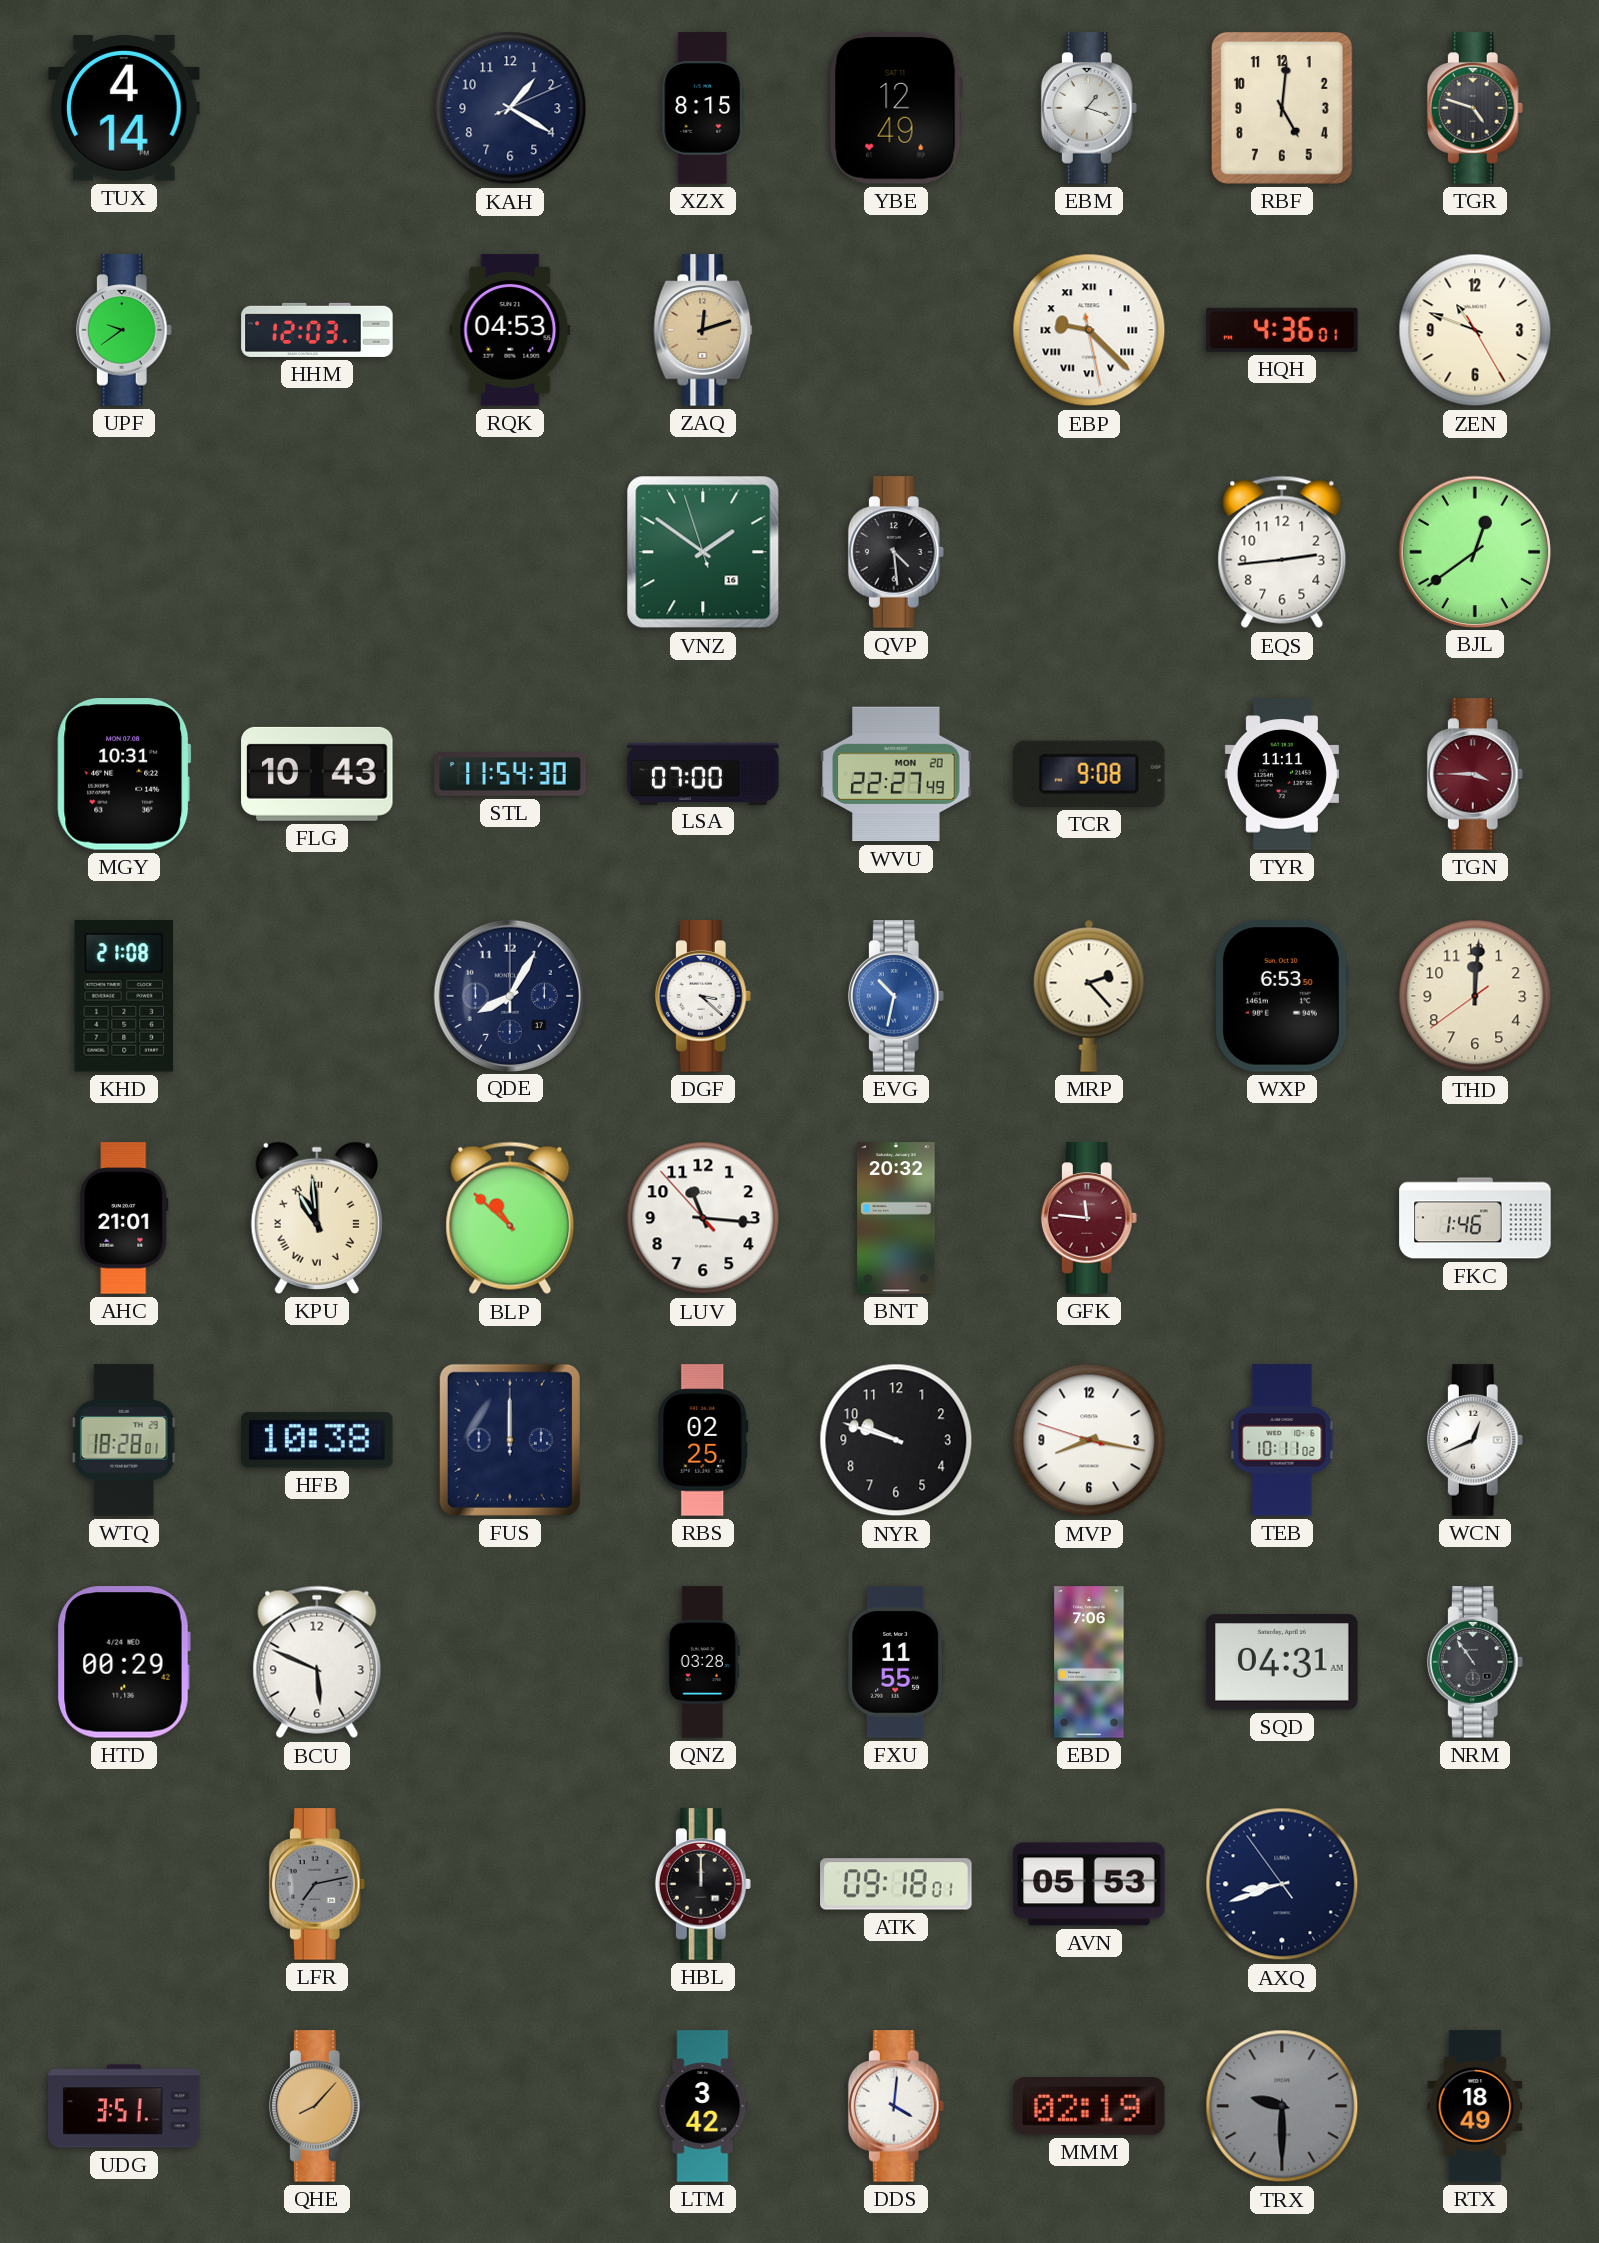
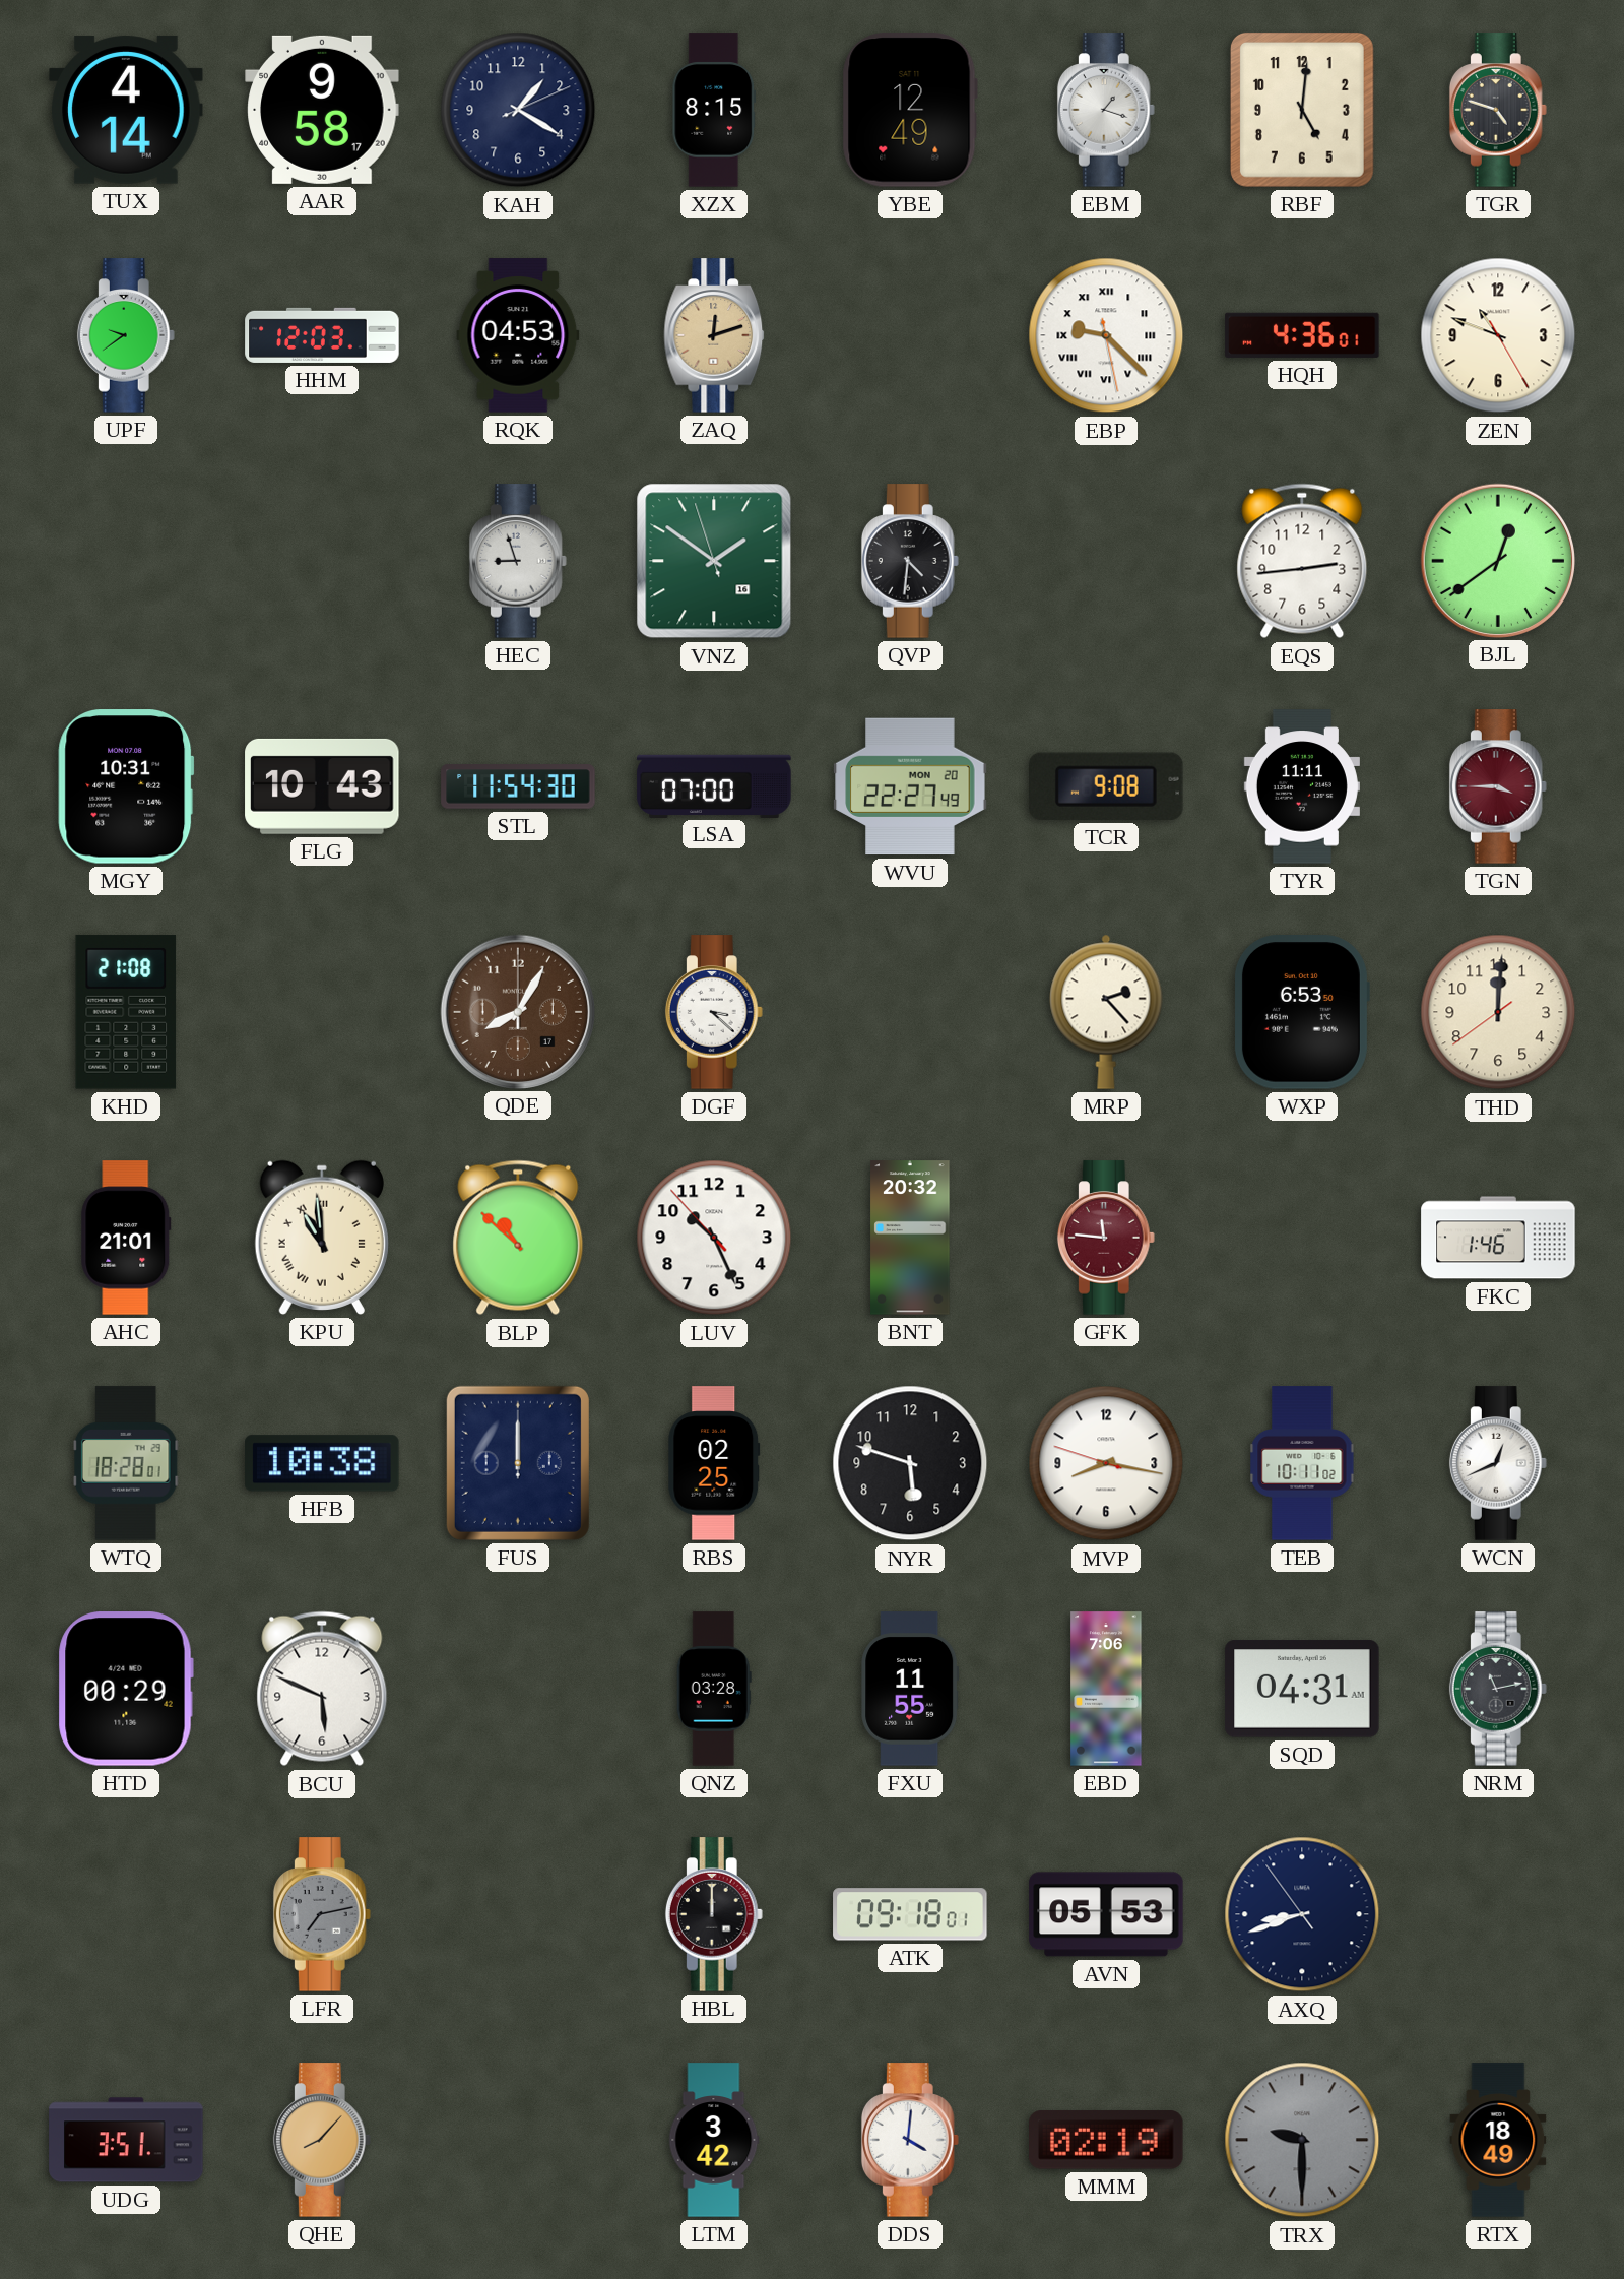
AAR: none -> 9:58
HEC: none -> 8:57
QVP: 4:29 -> 4:31
QDE dial: navy -> brown
EVG: 10:32 -> none
LUV: 11:15 -> 10:25
NYR: 9:48 -> 5:48
NRM: 10:54 -> 11:13
